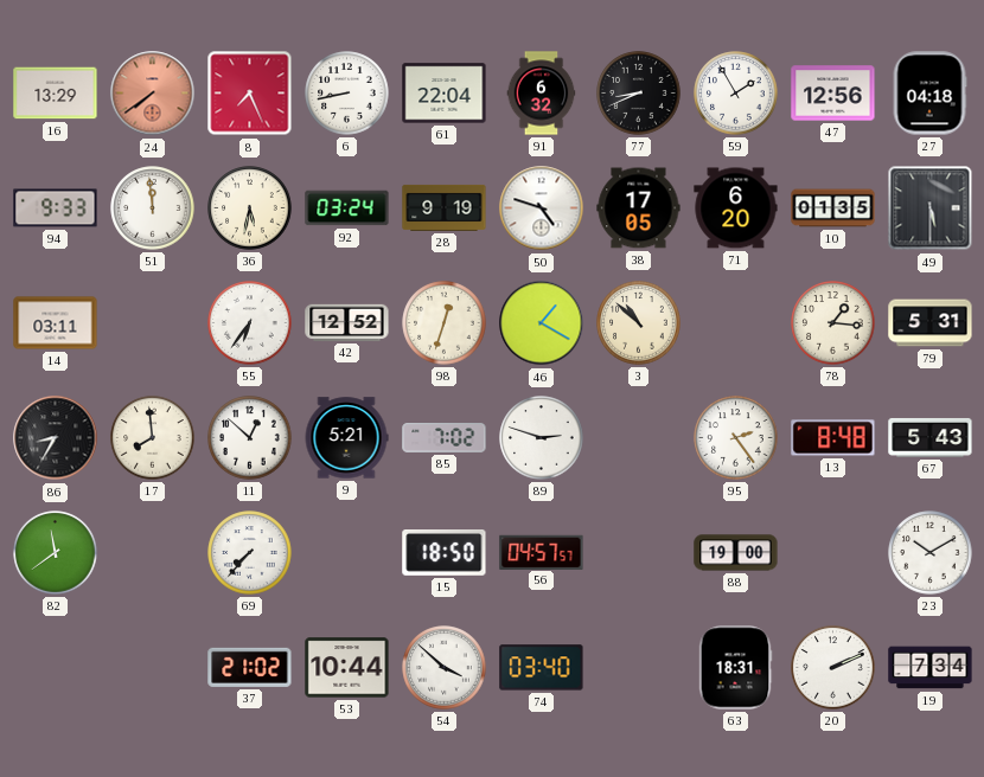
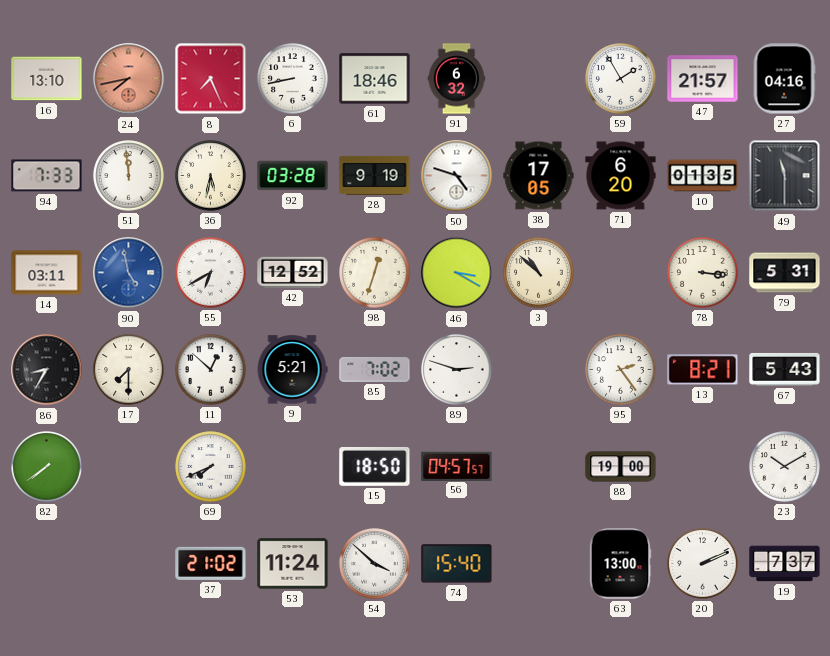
16: 13:29 -> 13:10
24: 7:39 -> 7:43
61: 22:04 -> 18:46
77: 8:41 -> none
47: 12:56 -> 21:57
27: 04:18 -> 04:16
94: 9:33 -> 7:33
92: 03:24 -> 03:28
49: 5:30 -> 11:30
90: none -> 4:58
55: 6:36 -> 6:40
46: 1:20 -> 3:20
78: 1:16 -> 3:16
17: 7:59 -> 7:30
13: 8:48 -> 8:21
82: 11:39 -> 7:39
69: 7:37 -> 7:41
53: 10:44 -> 11:24
74: 03:40 -> 15:40
63: 18:31 -> 13:00
19: 7:34 -> 7:37
